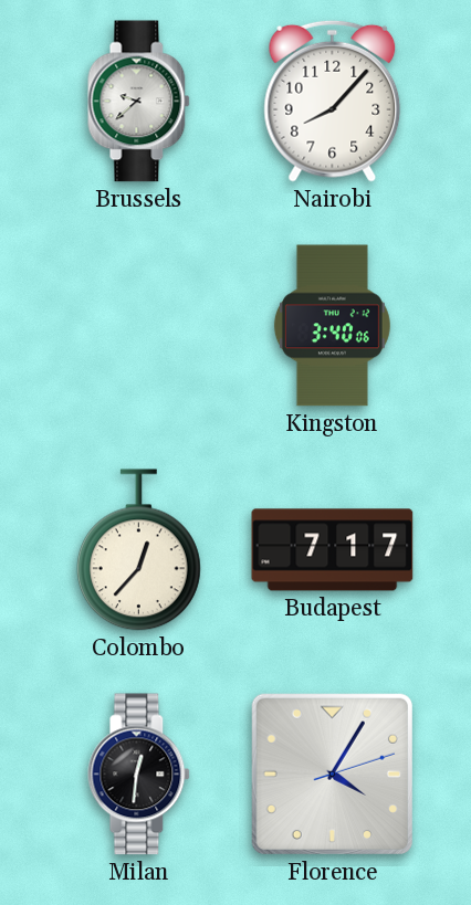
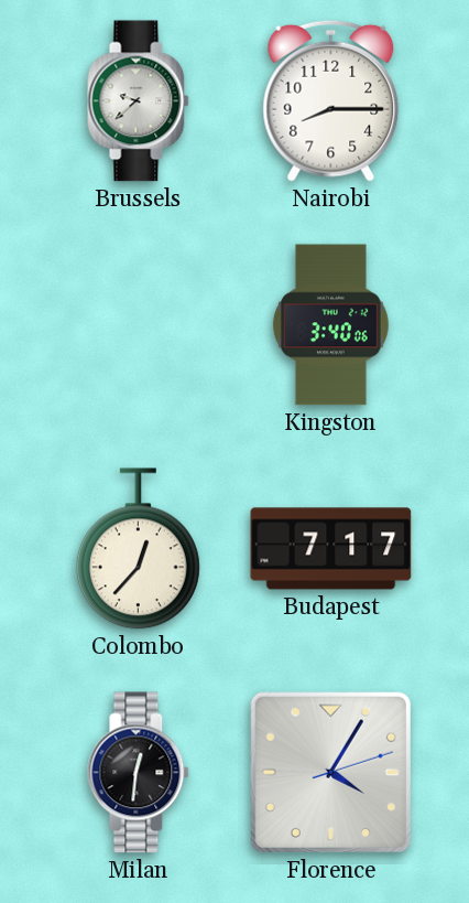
Nairobi: 8:07 -> 8:15
